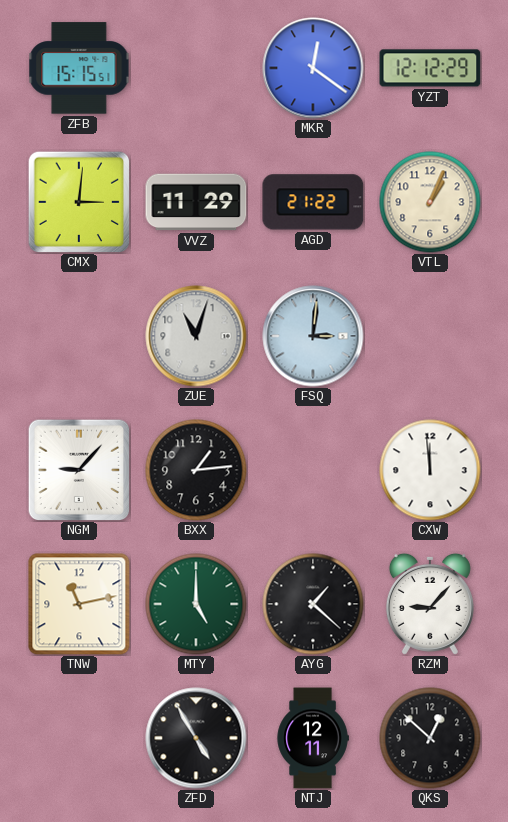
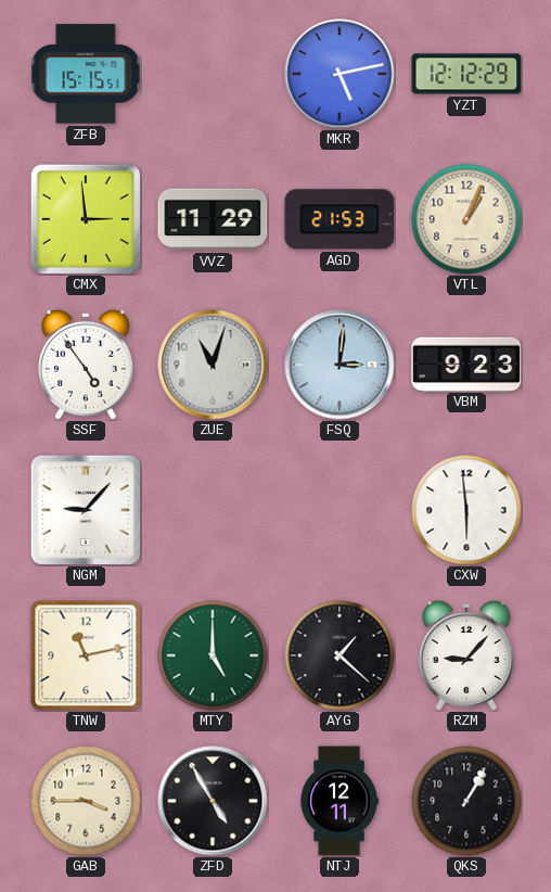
MKR: 12:21 -> 5:13
CMX: 3:01 -> 2:59
AGD: 21:22 -> 21:53
SSF: none -> 4:54
VBM: none -> 9:23
BXX: 1:14 -> none
CXW: 11:59 -> 5:59
GAB: none -> 3:45
QKS: 12:52 -> 1:05
